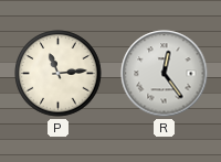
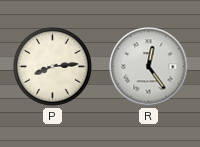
P: 11:14 -> 8:14
